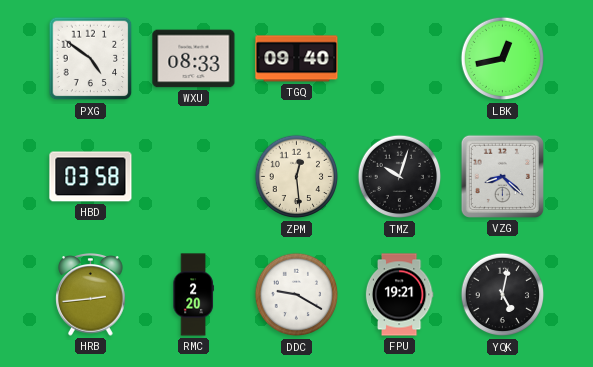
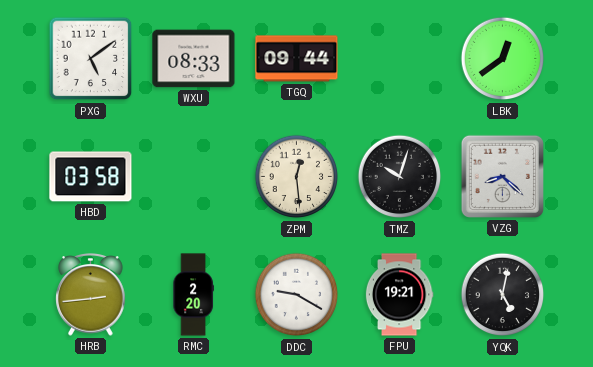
PXG: 4:51 -> 5:09
TGQ: 09:40 -> 09:44
LBK: 12:43 -> 12:39
